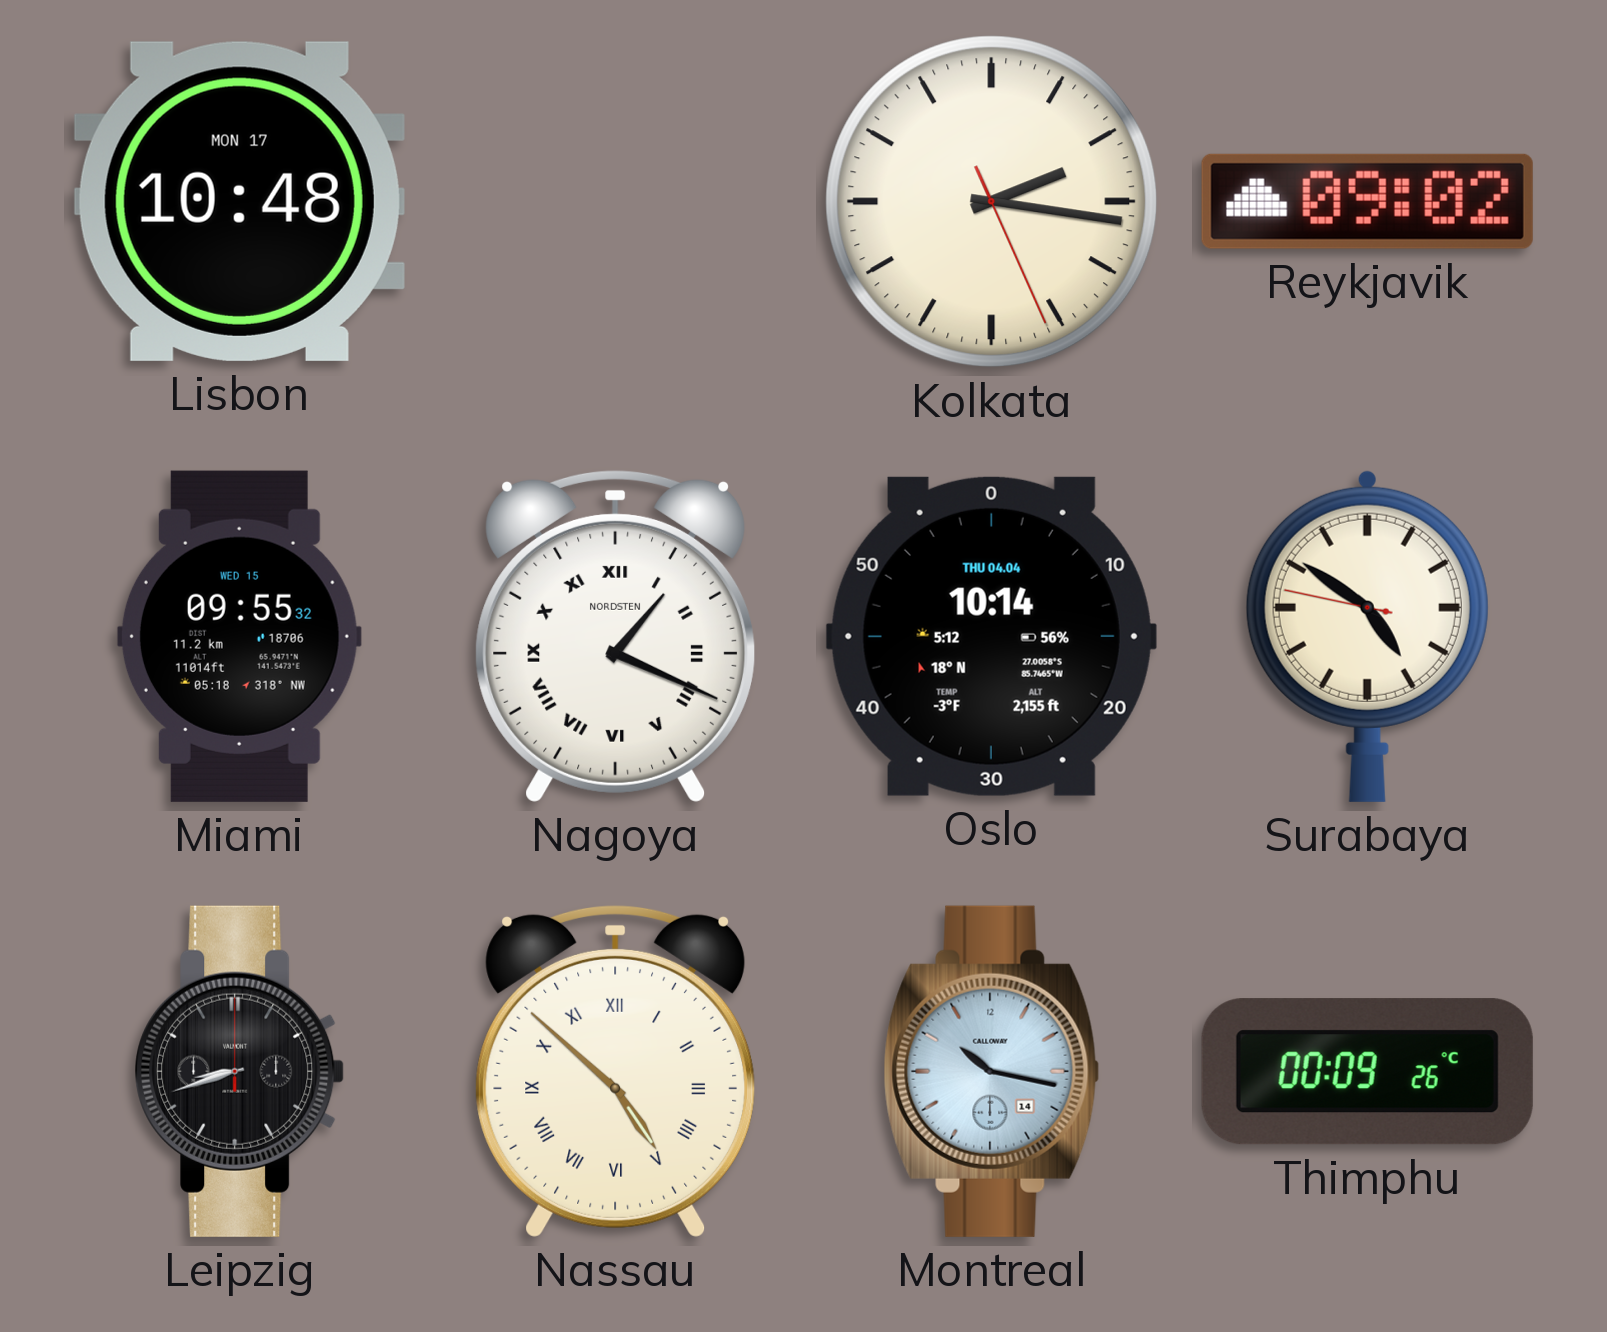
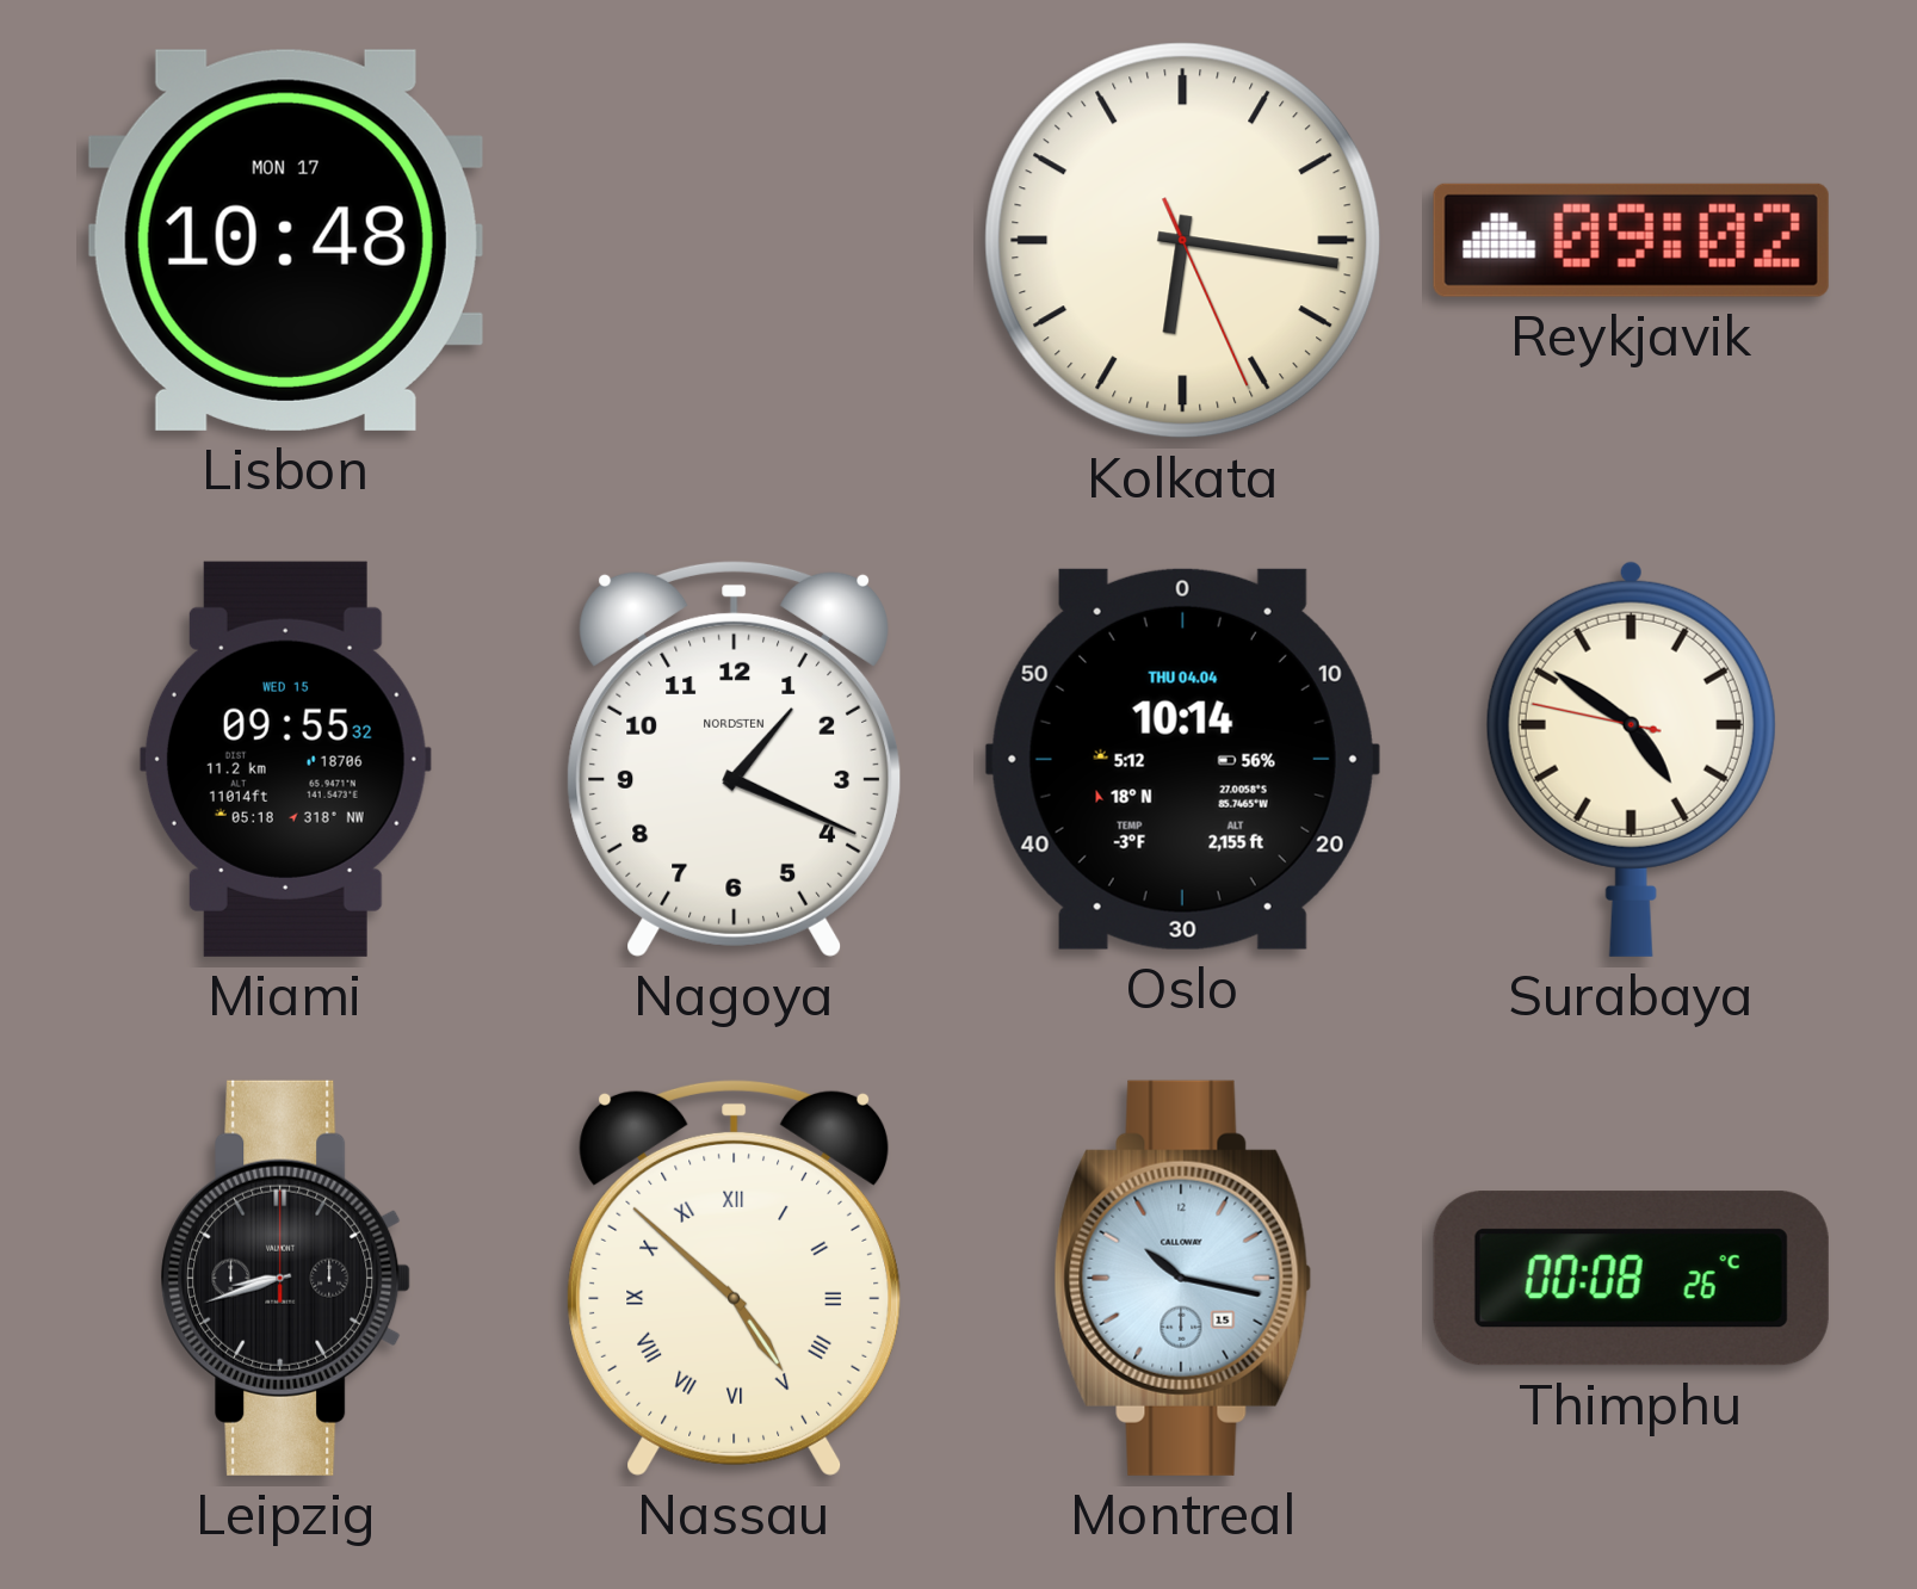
Kolkata: 2:16 -> 6:16
Nagoya numerals: Roman -> Arabic
Montreal date: 14 -> 15
Thimphu: 00:09 -> 00:08
